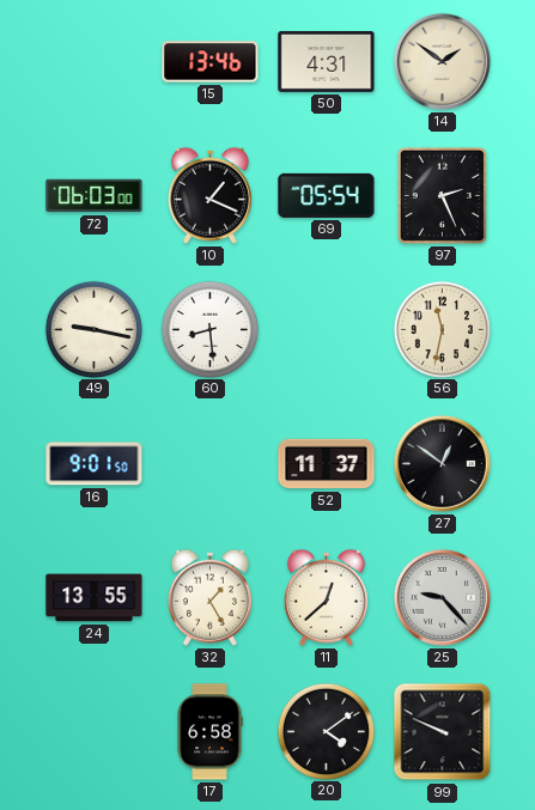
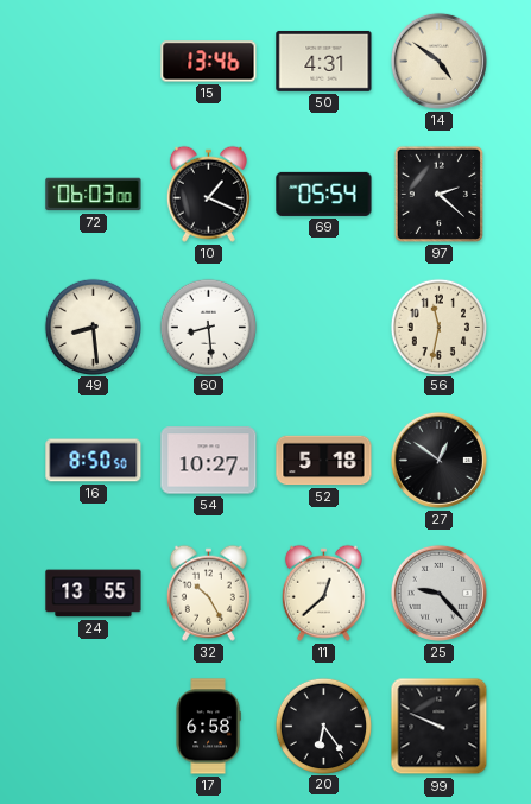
14: 1:51 -> 4:51
97: 2:26 -> 2:22
49: 9:17 -> 8:29
16: 9:01 -> 8:50
54: none -> 10:27
52: 11:37 -> 5:18
32: 1:25 -> 10:25
20: 4:09 -> 6:24
